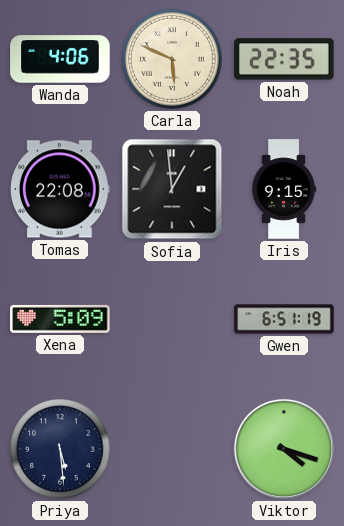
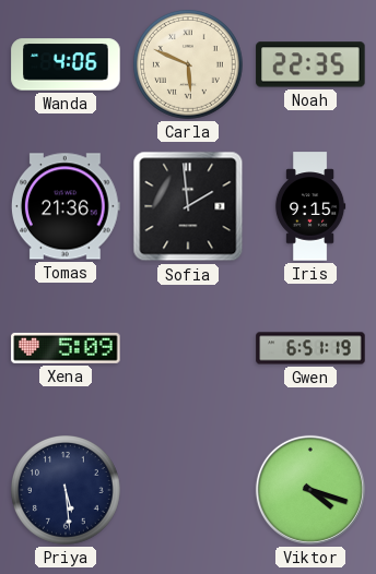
Tomas: 22:08 -> 21:36
Sofia: 12:59 -> 1:59
